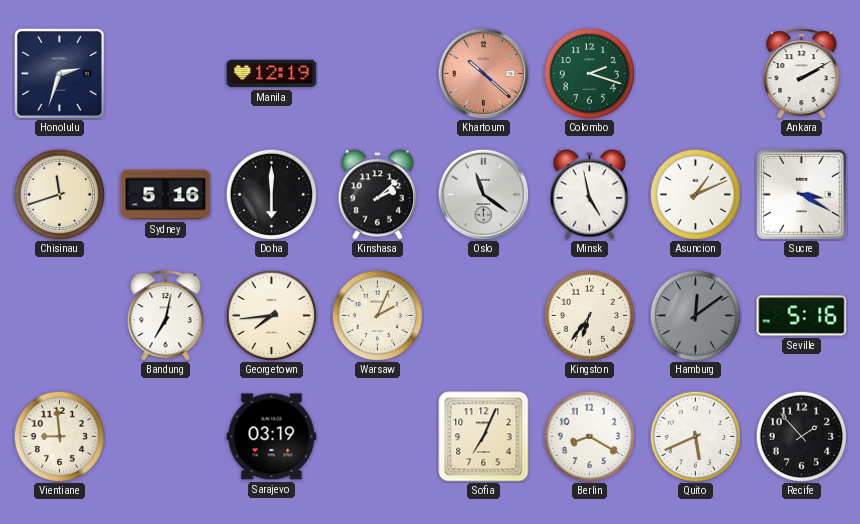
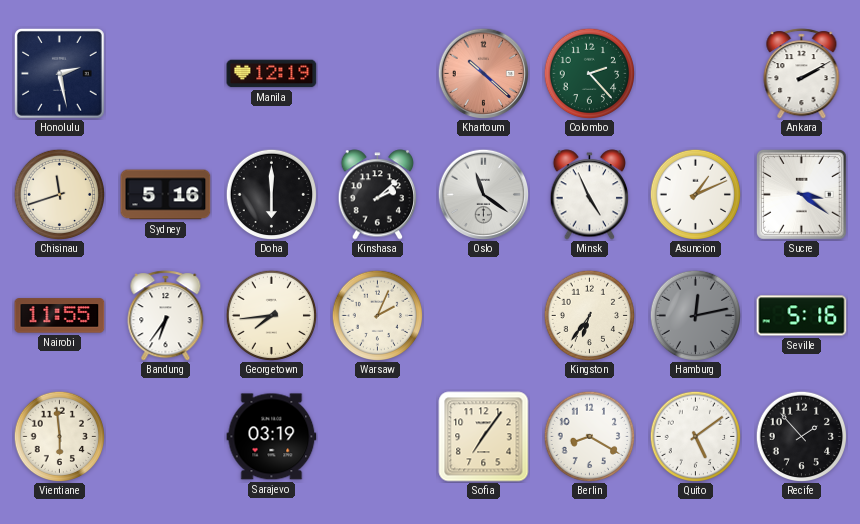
Honolulu: 2:33 -> 2:28
Colombo: 2:18 -> 2:23
Minsk: 4:58 -> 4:56
Sucre: 3:20 -> 3:21
Nairobi: none -> 11:55
Bandung: 7:02 -> 6:36
Hamburg: 12:09 -> 12:13
Vientiane: 8:59 -> 5:59
Sofia: 7:04 -> 7:06
Quito: 5:41 -> 5:09
